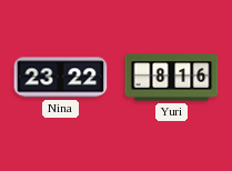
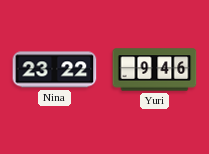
Yuri: 8:16 -> 9:46
